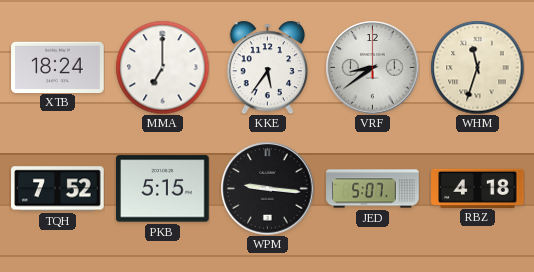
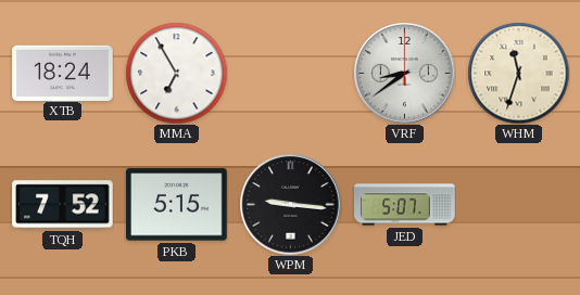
MMA: 7:00 -> 6:55
KKE: 5:36 -> none
RBZ: 4:18 -> none
